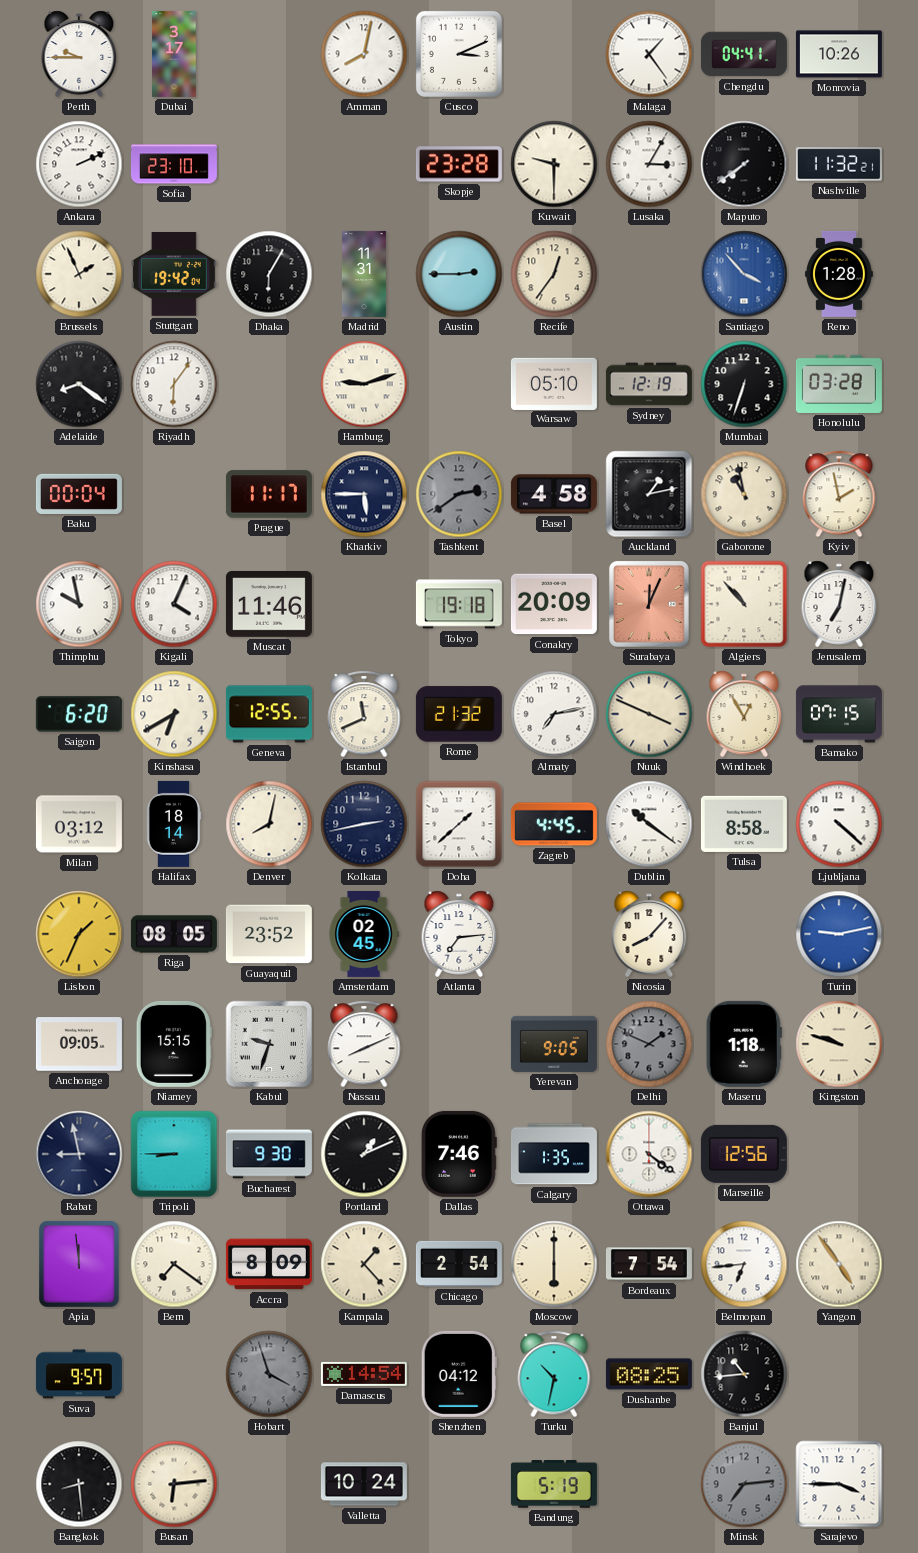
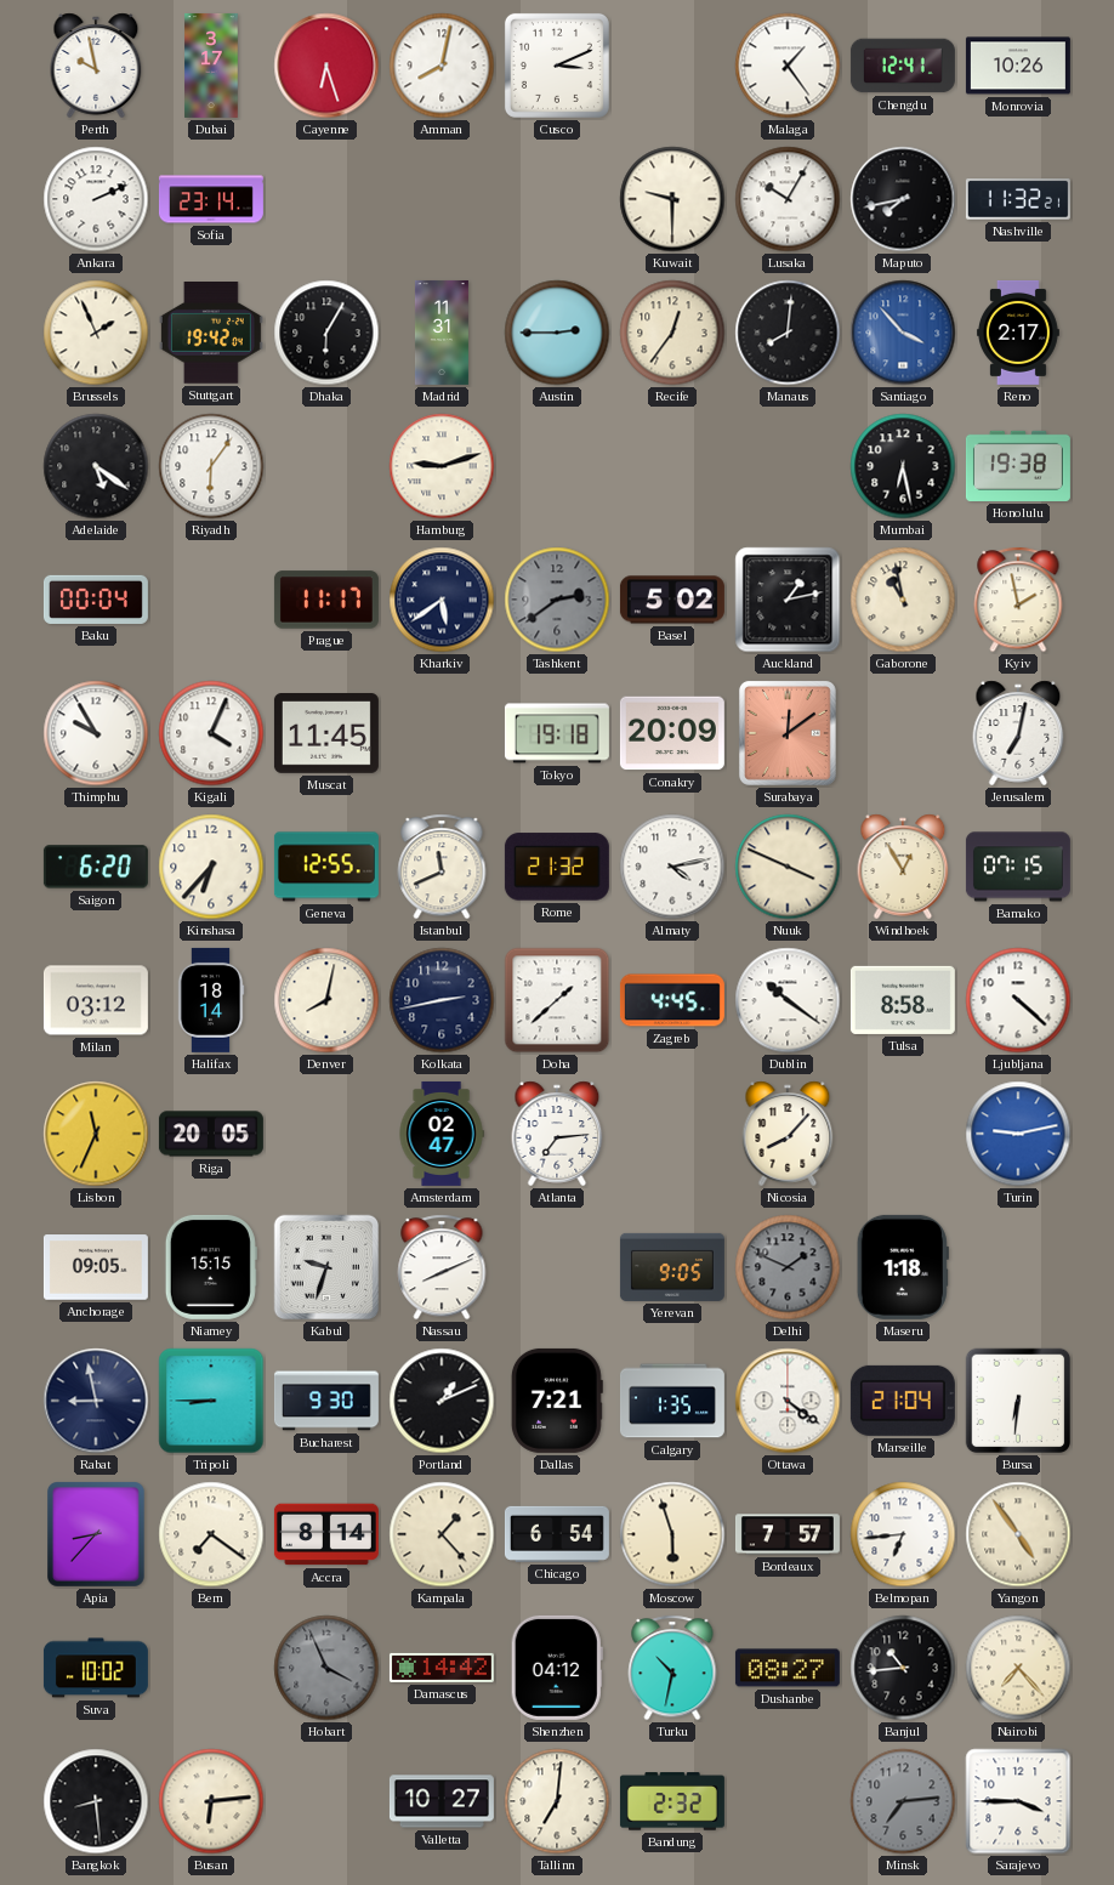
Perth: 9:45 -> 9:58
Cayenne: none -> 6:27
Chengdu: 04:41 -> 12:41
Sofia: 23:10 -> 23:14
Skopje: 23:28 -> none
Lusaka: 3:05 -> 10:05
Maputo: 7:39 -> 7:43
Manaus: none -> 8:01
Reno: 1:28 -> 2:17
Adelaide: 8:21 -> 5:21
Warsaw: 05:10 -> none
Sydney: 12:19 -> none
Mumbai: 6:33 -> 6:28
Honolulu: 03:28 -> 19:38
Kharkiv: 5:45 -> 5:39
Basel: 4:58 -> 5:02
Thimphu: 9:58 -> 9:55
Muscat: 11:46 -> 11:45
Surabaya: 12:04 -> 12:09
Algiers: 10:53 -> none
Kinshasa: 6:40 -> 6:37
Almaty: 7:13 -> 4:13
Lisbon: 1:34 -> 11:34
Riga: 08:05 -> 20:05
Guayaquil: 23:52 -> none
Amsterdam: 02:45 -> 02:47
Kingston: 9:48 -> none
Dallas: 7:46 -> 7:21
Marseille: 12:56 -> 21:04
Bursa: none -> 6:31
Apia: 11:59 -> 8:37
Accra: 8:09 -> 8:14
Chicago: 2:54 -> 6:54
Moscow: 6:00 -> 5:57
Bordeaux: 7:54 -> 7:57
Suva: 9:57 -> 10:02
Hobart: 3:57 -> 3:56
Damascus: 14:54 -> 14:42
Dushanbe: 08:25 -> 08:27
Nairobi: none -> 7:23
Valletta: 10:24 -> 10:27
Tallinn: none -> 7:01
Bandung: 5:19 -> 2:32
